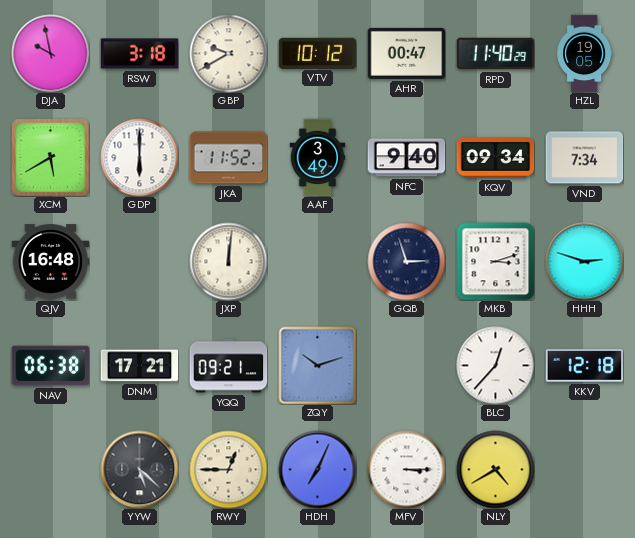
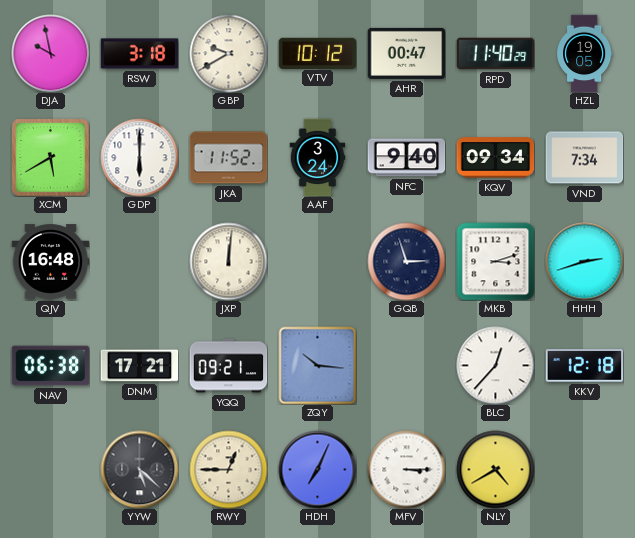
AAF: 3:49 -> 3:24
HHH: 2:48 -> 2:42
ZQY: 10:12 -> 10:16
